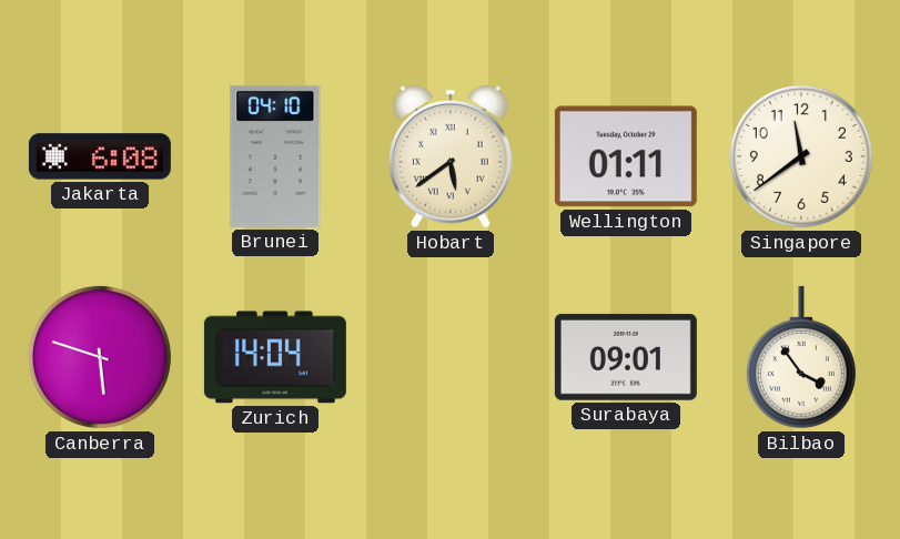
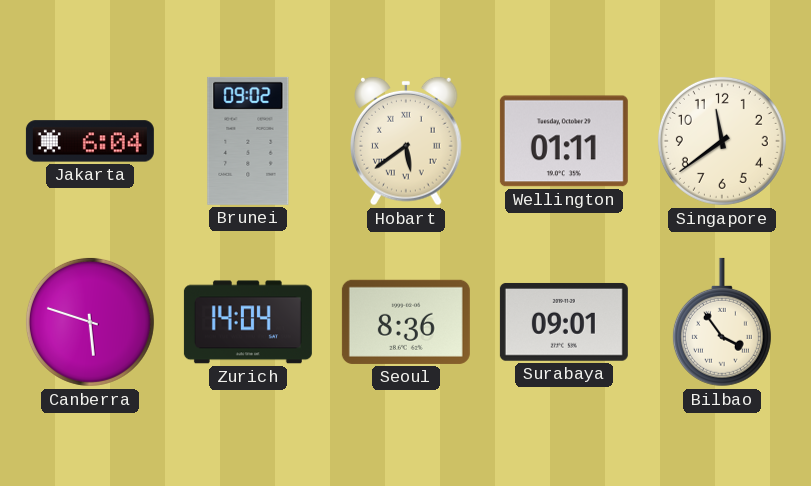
Jakarta: 6:08 -> 6:04
Brunei: 04:10 -> 09:02
Seoul: none -> 8:36
